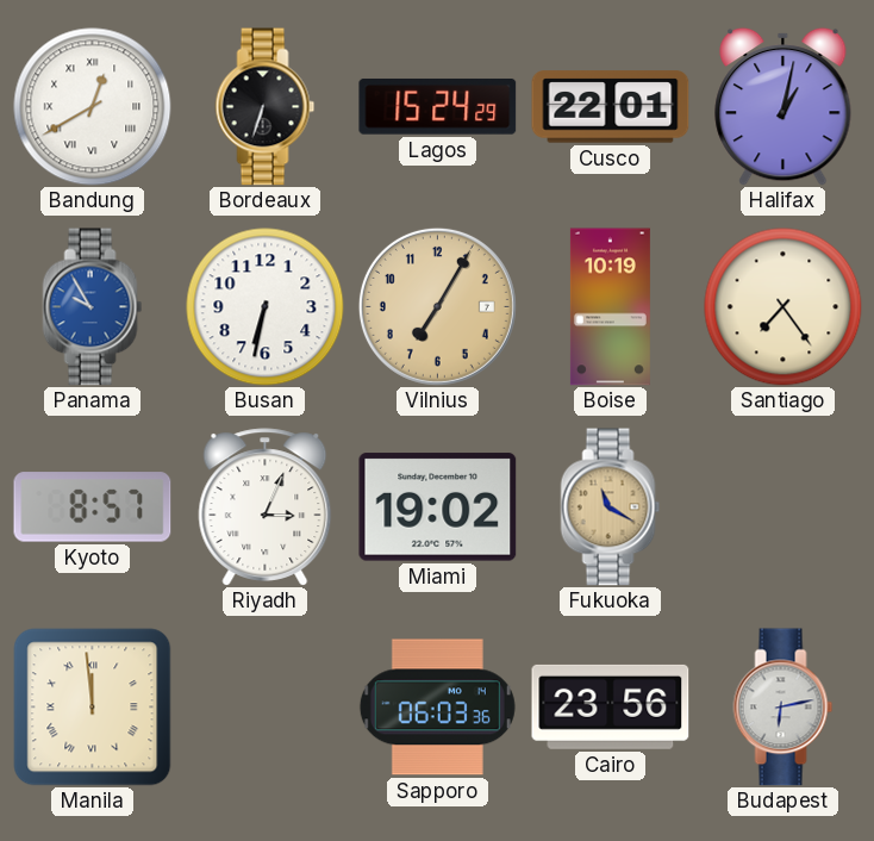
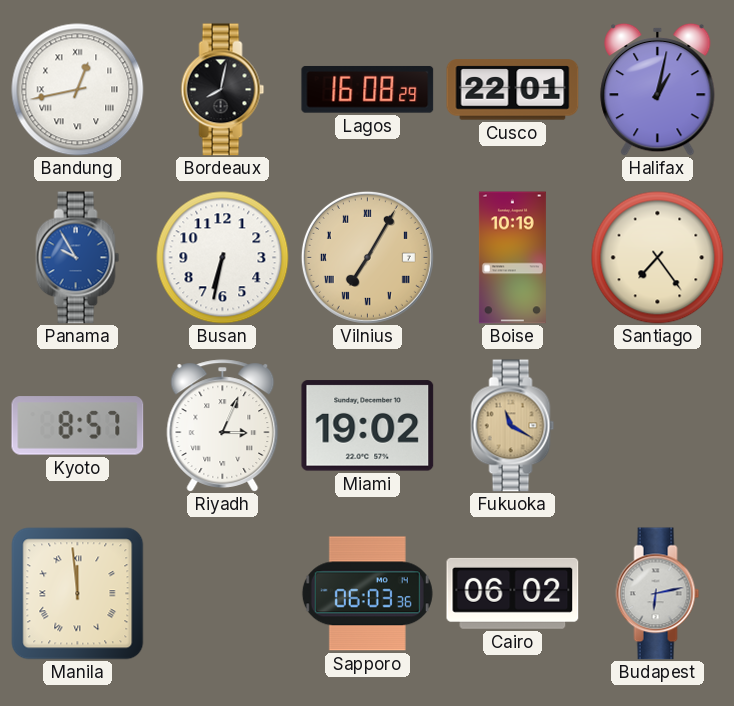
Bandung: 12:40 -> 12:43
Bordeaux: 6:33 -> 8:02
Lagos: 15:24 -> 16:08
Vilnius numerals: Arabic -> Roman
Cairo: 23:56 -> 06:02
